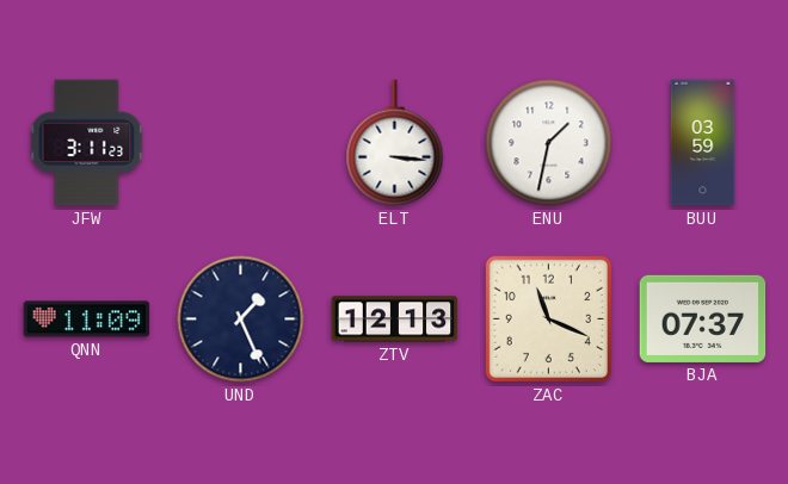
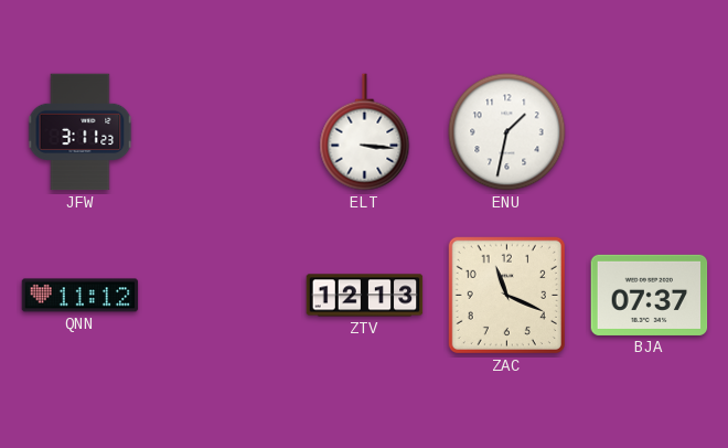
BUU: 03:59 -> none
QNN: 11:09 -> 11:12
UND: 1:26 -> none
